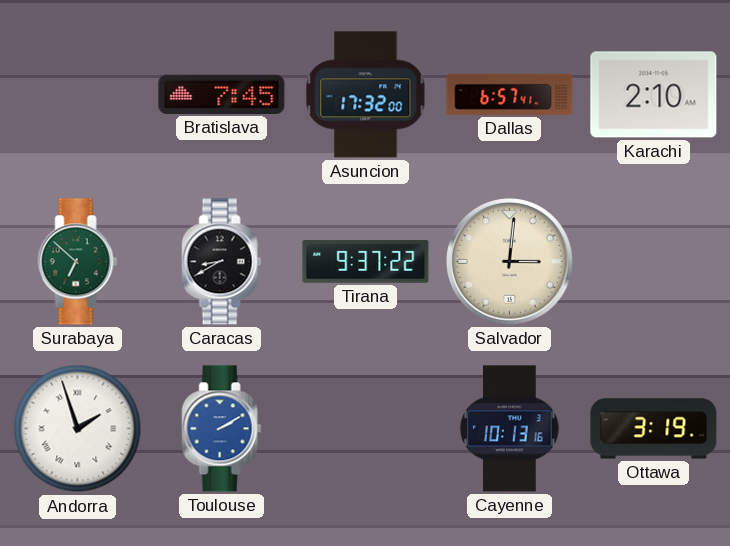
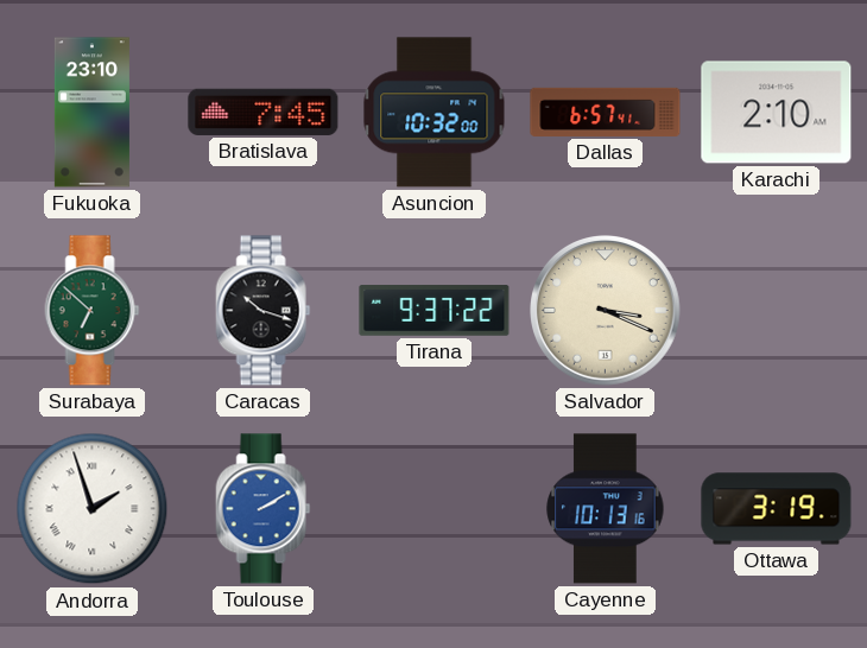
Fukuoka: none -> 23:10
Asuncion: 17:32 -> 10:32
Caracas: 8:40 -> 10:18
Salvador: 3:01 -> 3:19
